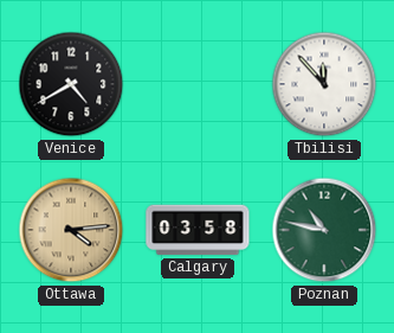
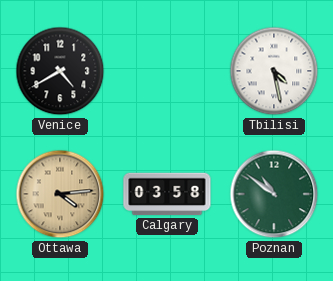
Tbilisi: 11:53 -> 4:28
Poznan: 10:47 -> 10:51
